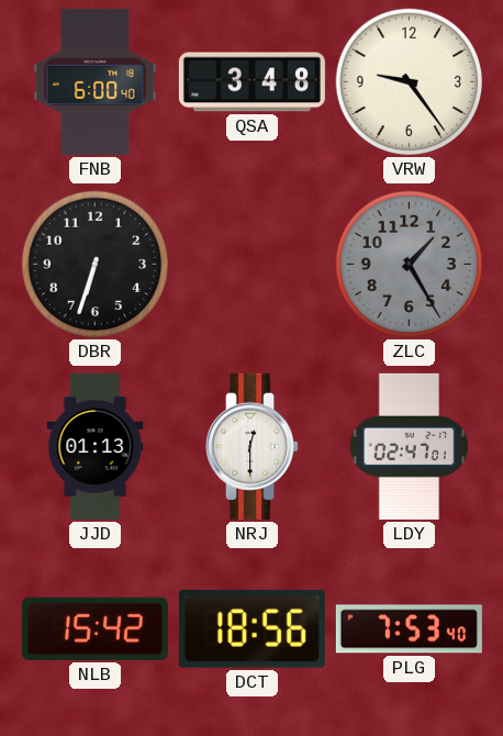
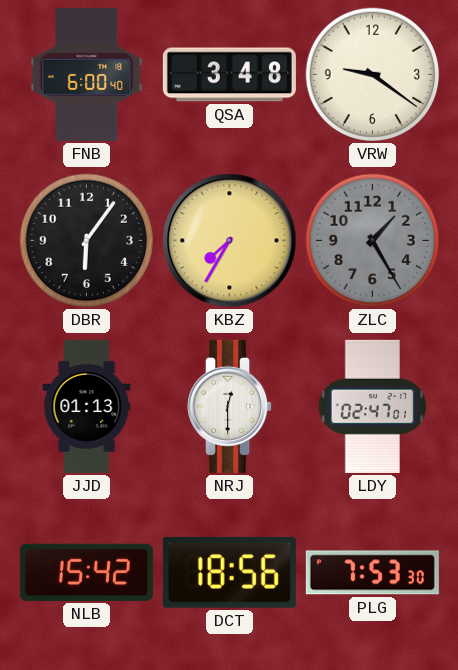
VRW: 9:24 -> 9:21
DBR: 6:33 -> 6:06
KBZ: none -> 7:35
PLG: 7:53:40 -> 7:53:30
